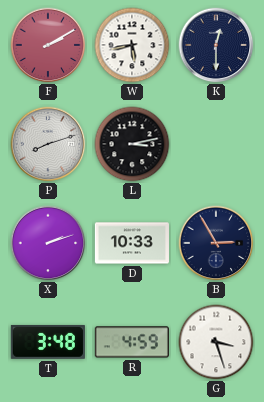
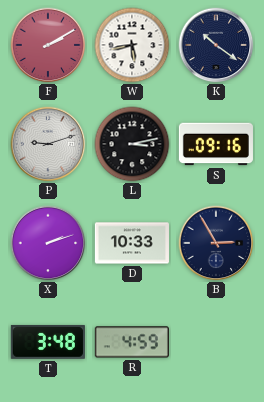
K: 12:30 -> 10:21
P: 8:12 -> 9:12
S: none -> 09:16
G: 3:27 -> none
